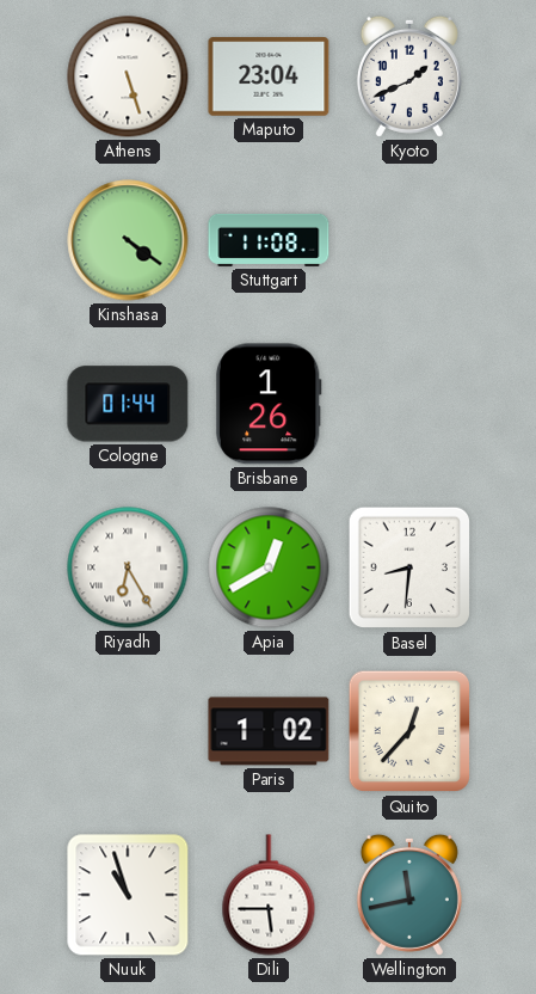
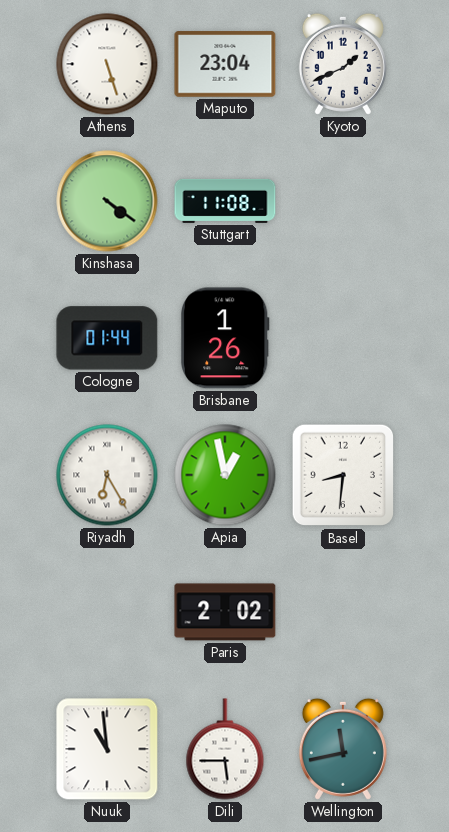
Apia: 12:40 -> 12:58
Paris: 1:02 -> 2:02
Quito: 12:37 -> none
Nuuk: 10:57 -> 10:59
